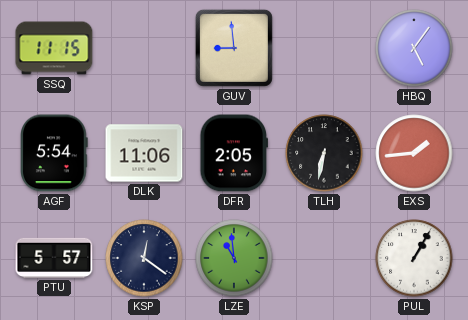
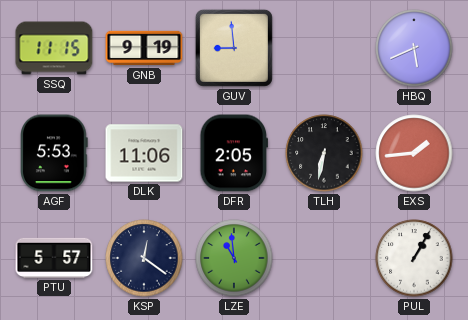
GNB: none -> 9:19
HBQ: 5:06 -> 5:41
AGF: 5:54 -> 5:53
